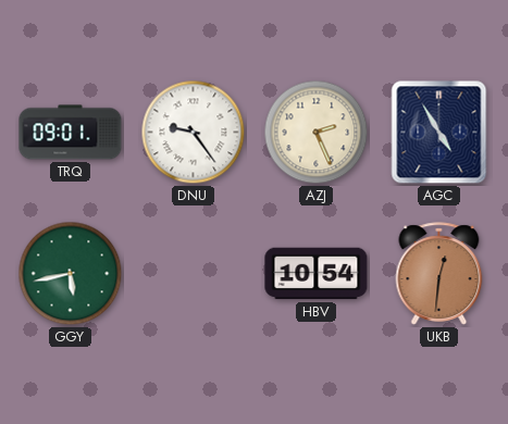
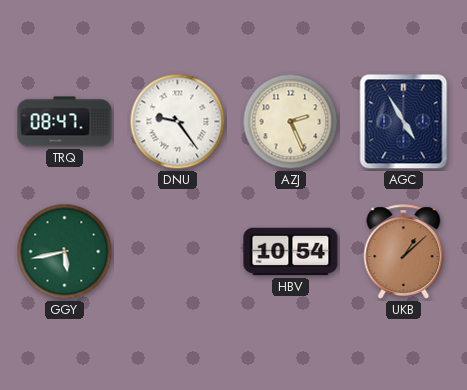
TRQ: 09:01 -> 08:47
UKB: 12:31 -> 1:08
